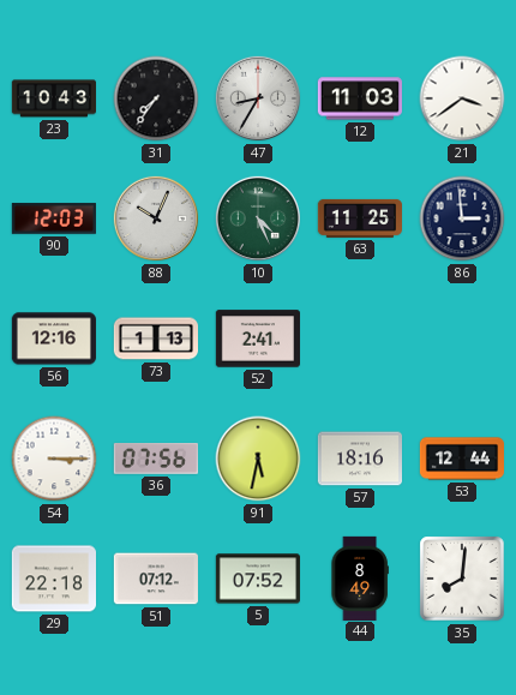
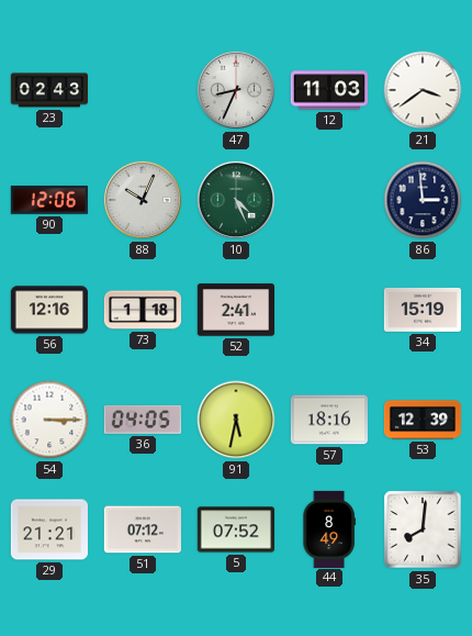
23: 10:43 -> 02:43
31: 7:36 -> none
47: 8:35 -> 8:34
90: 12:03 -> 12:06
63: 11:25 -> none
73: 1:13 -> 1:18
34: none -> 15:19
36: 07:56 -> 04:05
53: 12:44 -> 12:39
29: 22:18 -> 21:21
